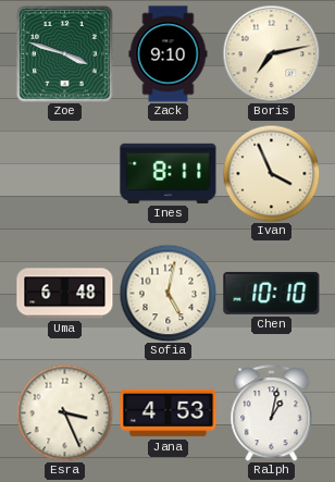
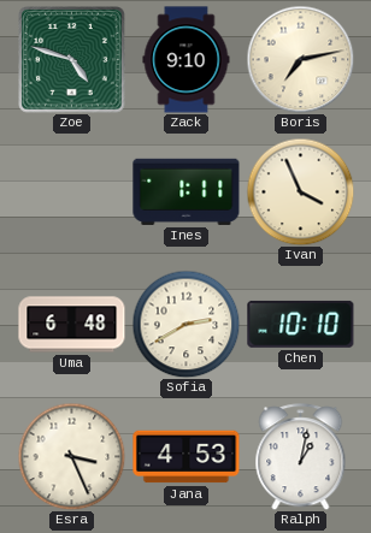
Zoe: 3:48 -> 4:48
Ines: 8:11 -> 1:11
Sofia: 5:02 -> 2:40
